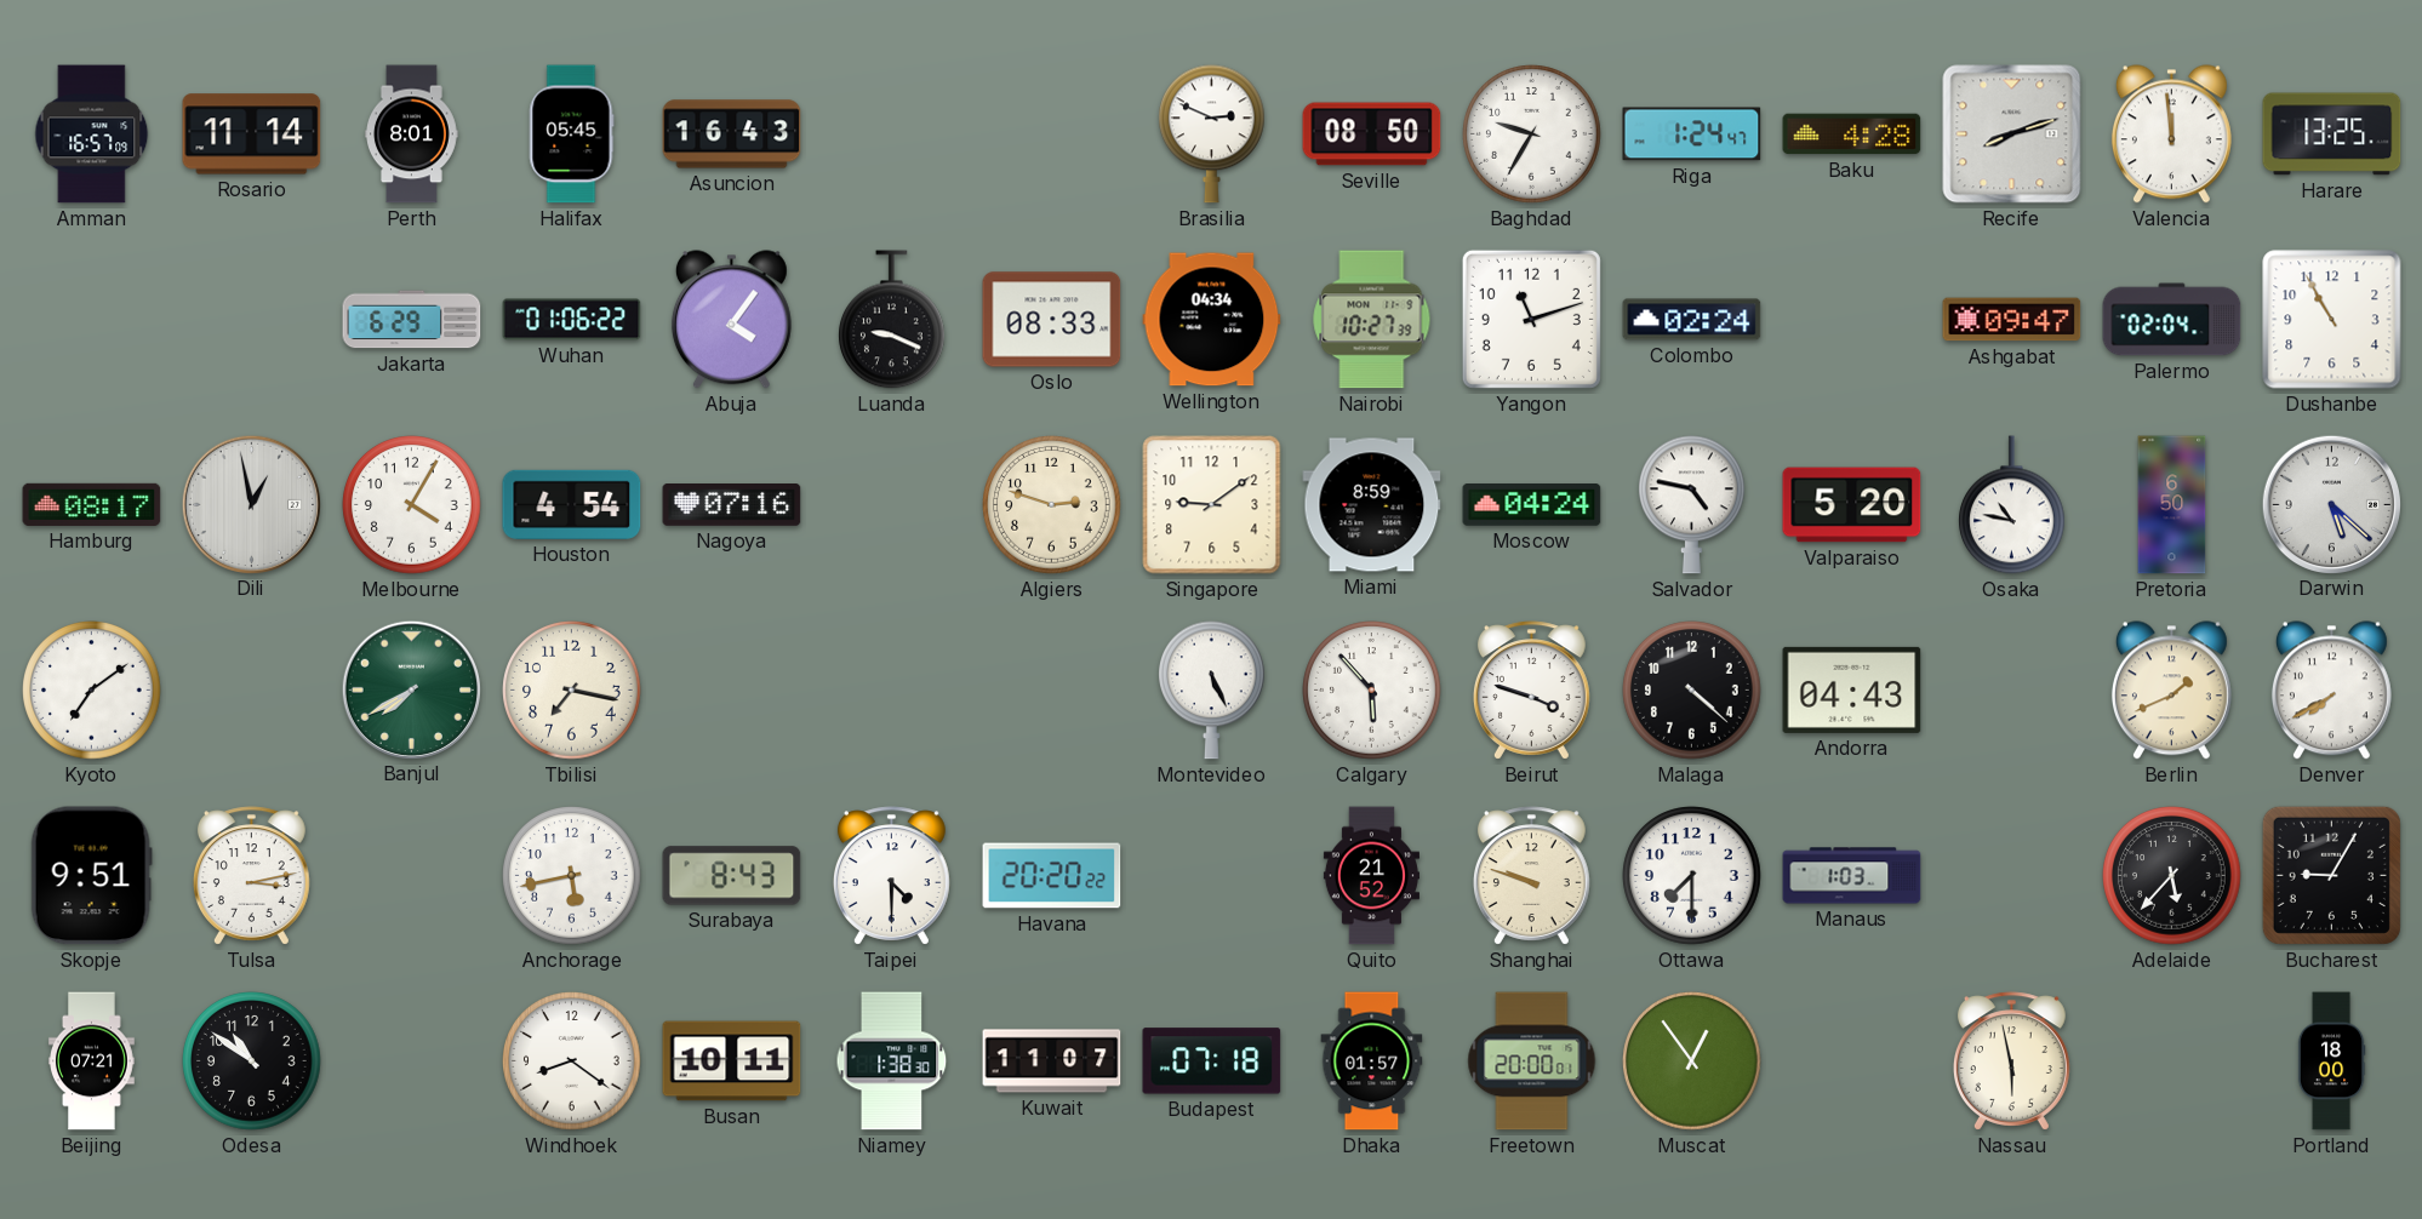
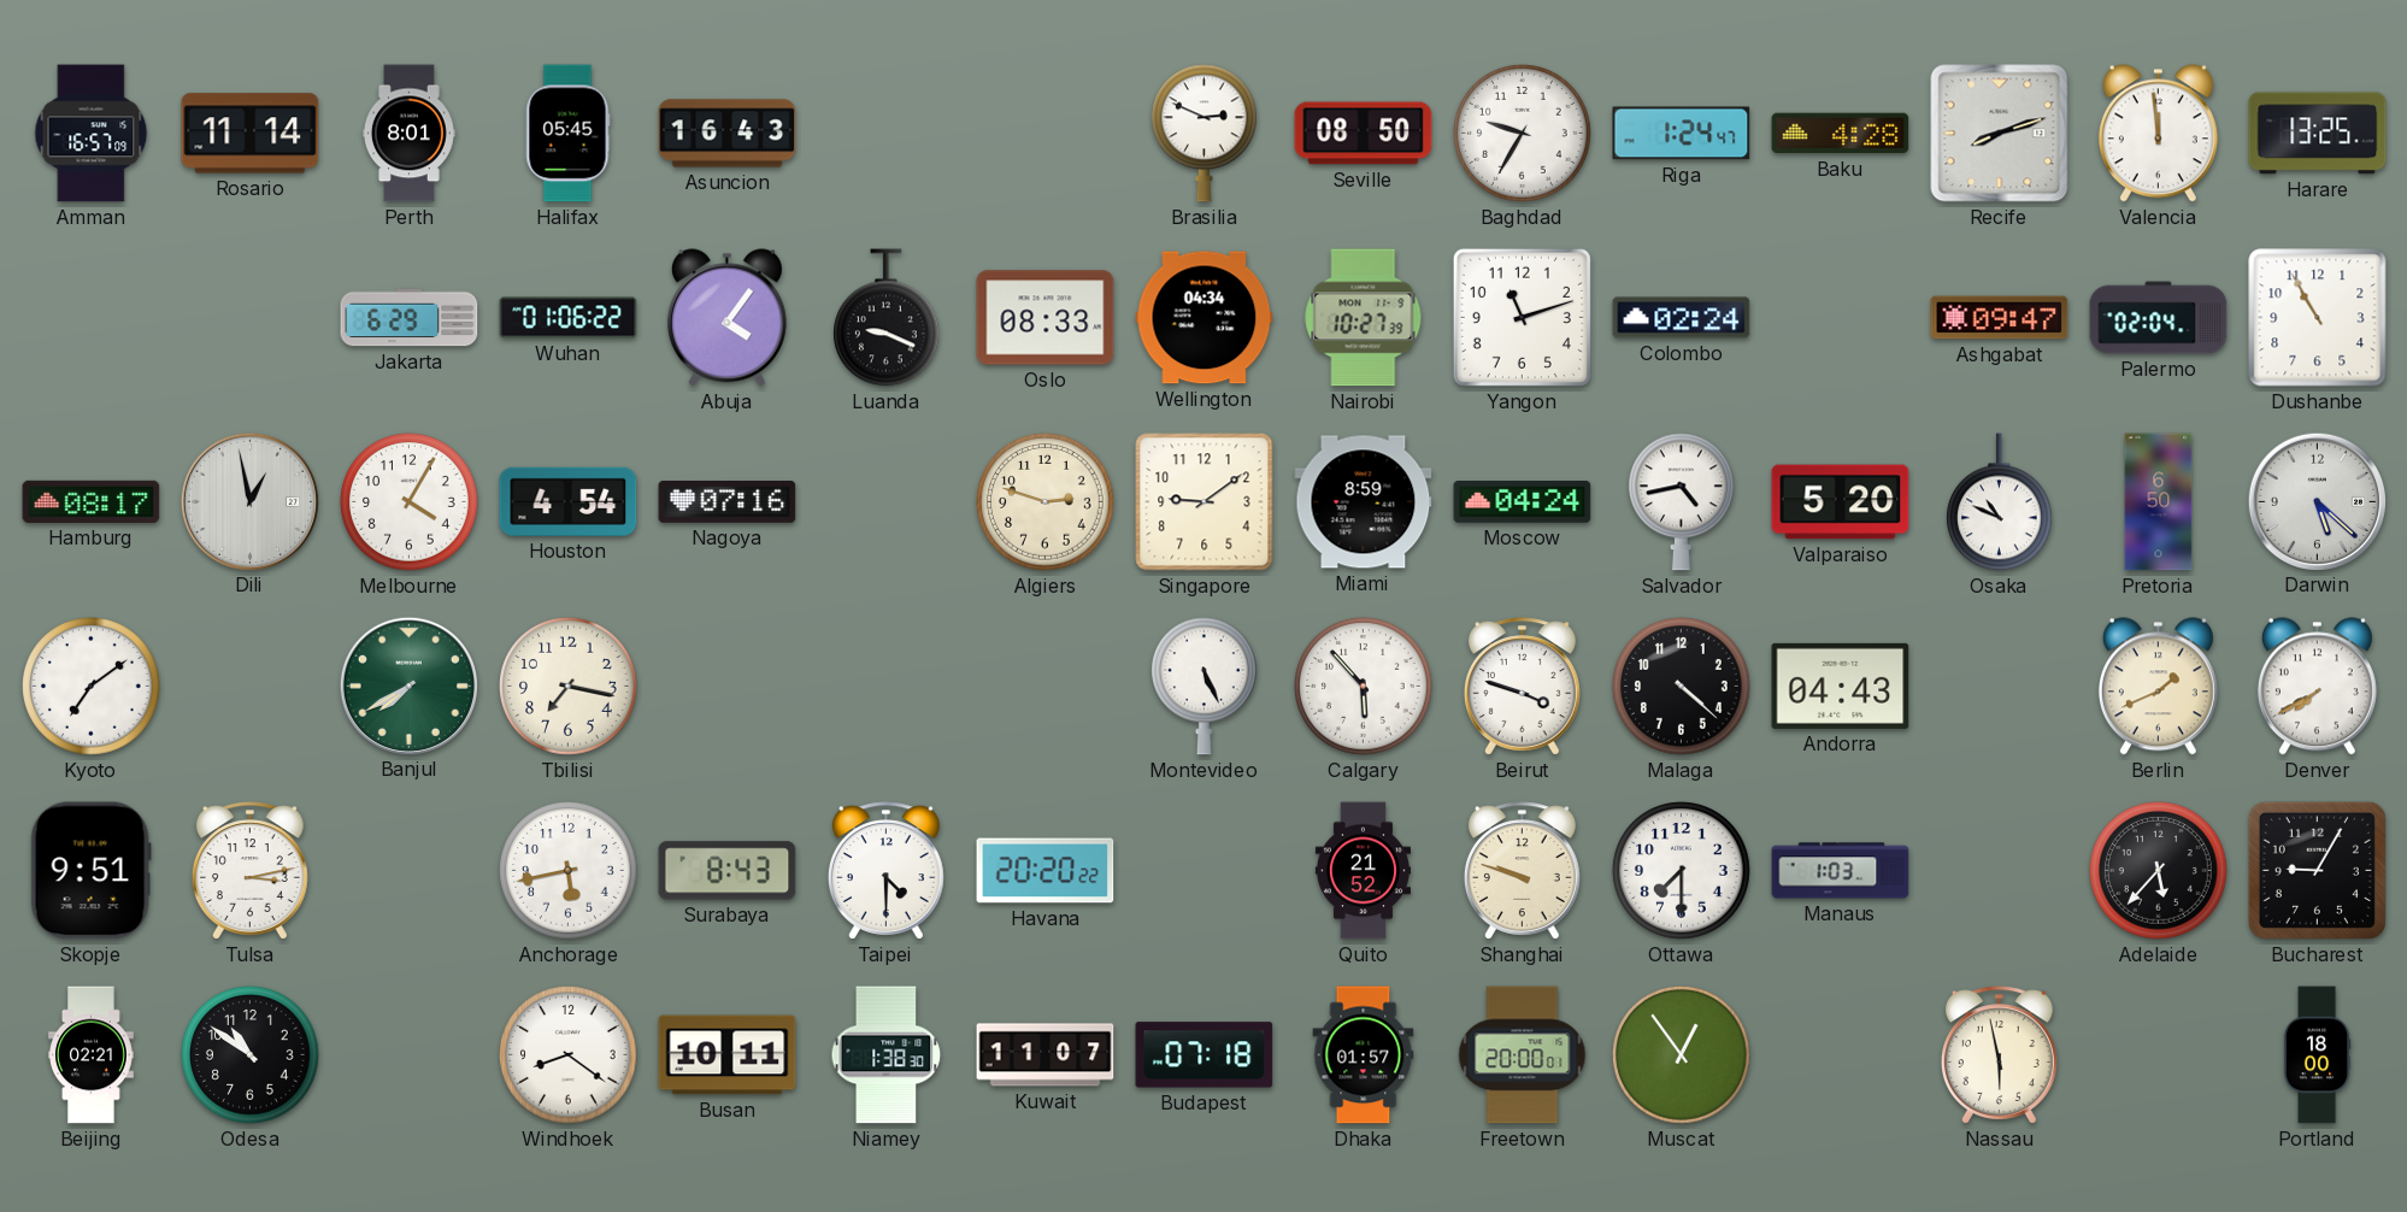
Salvador: 4:47 -> 4:43
Osaka: 10:47 -> 10:49
Beijing: 07:21 -> 02:21
